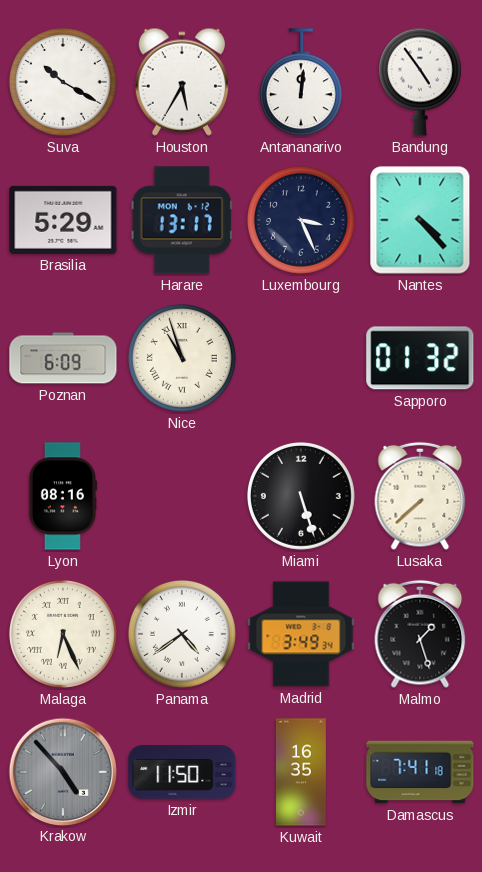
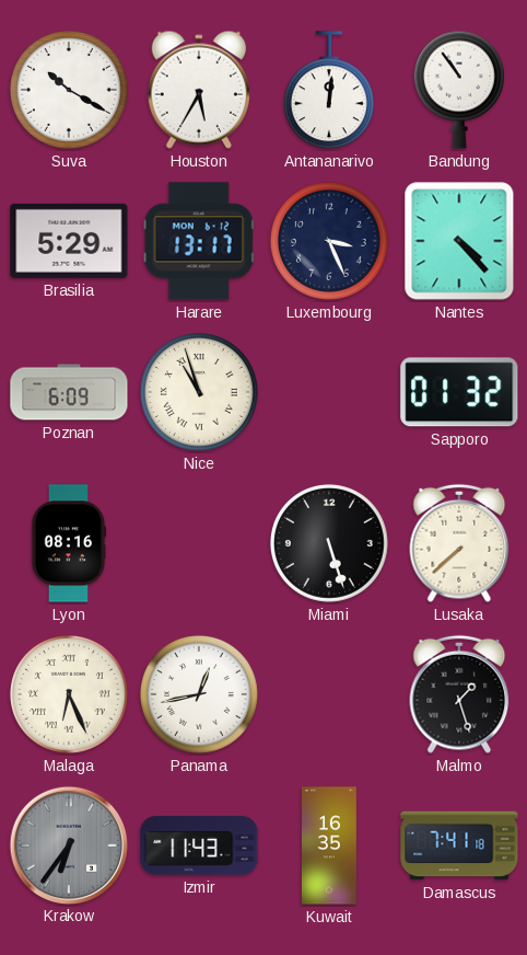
Bandung: 4:54 -> 10:54
Panama: 4:39 -> 12:43
Madrid: 3:49 -> none
Krakow: 4:53 -> 6:36
Izmir: 11:50 -> 11:43
